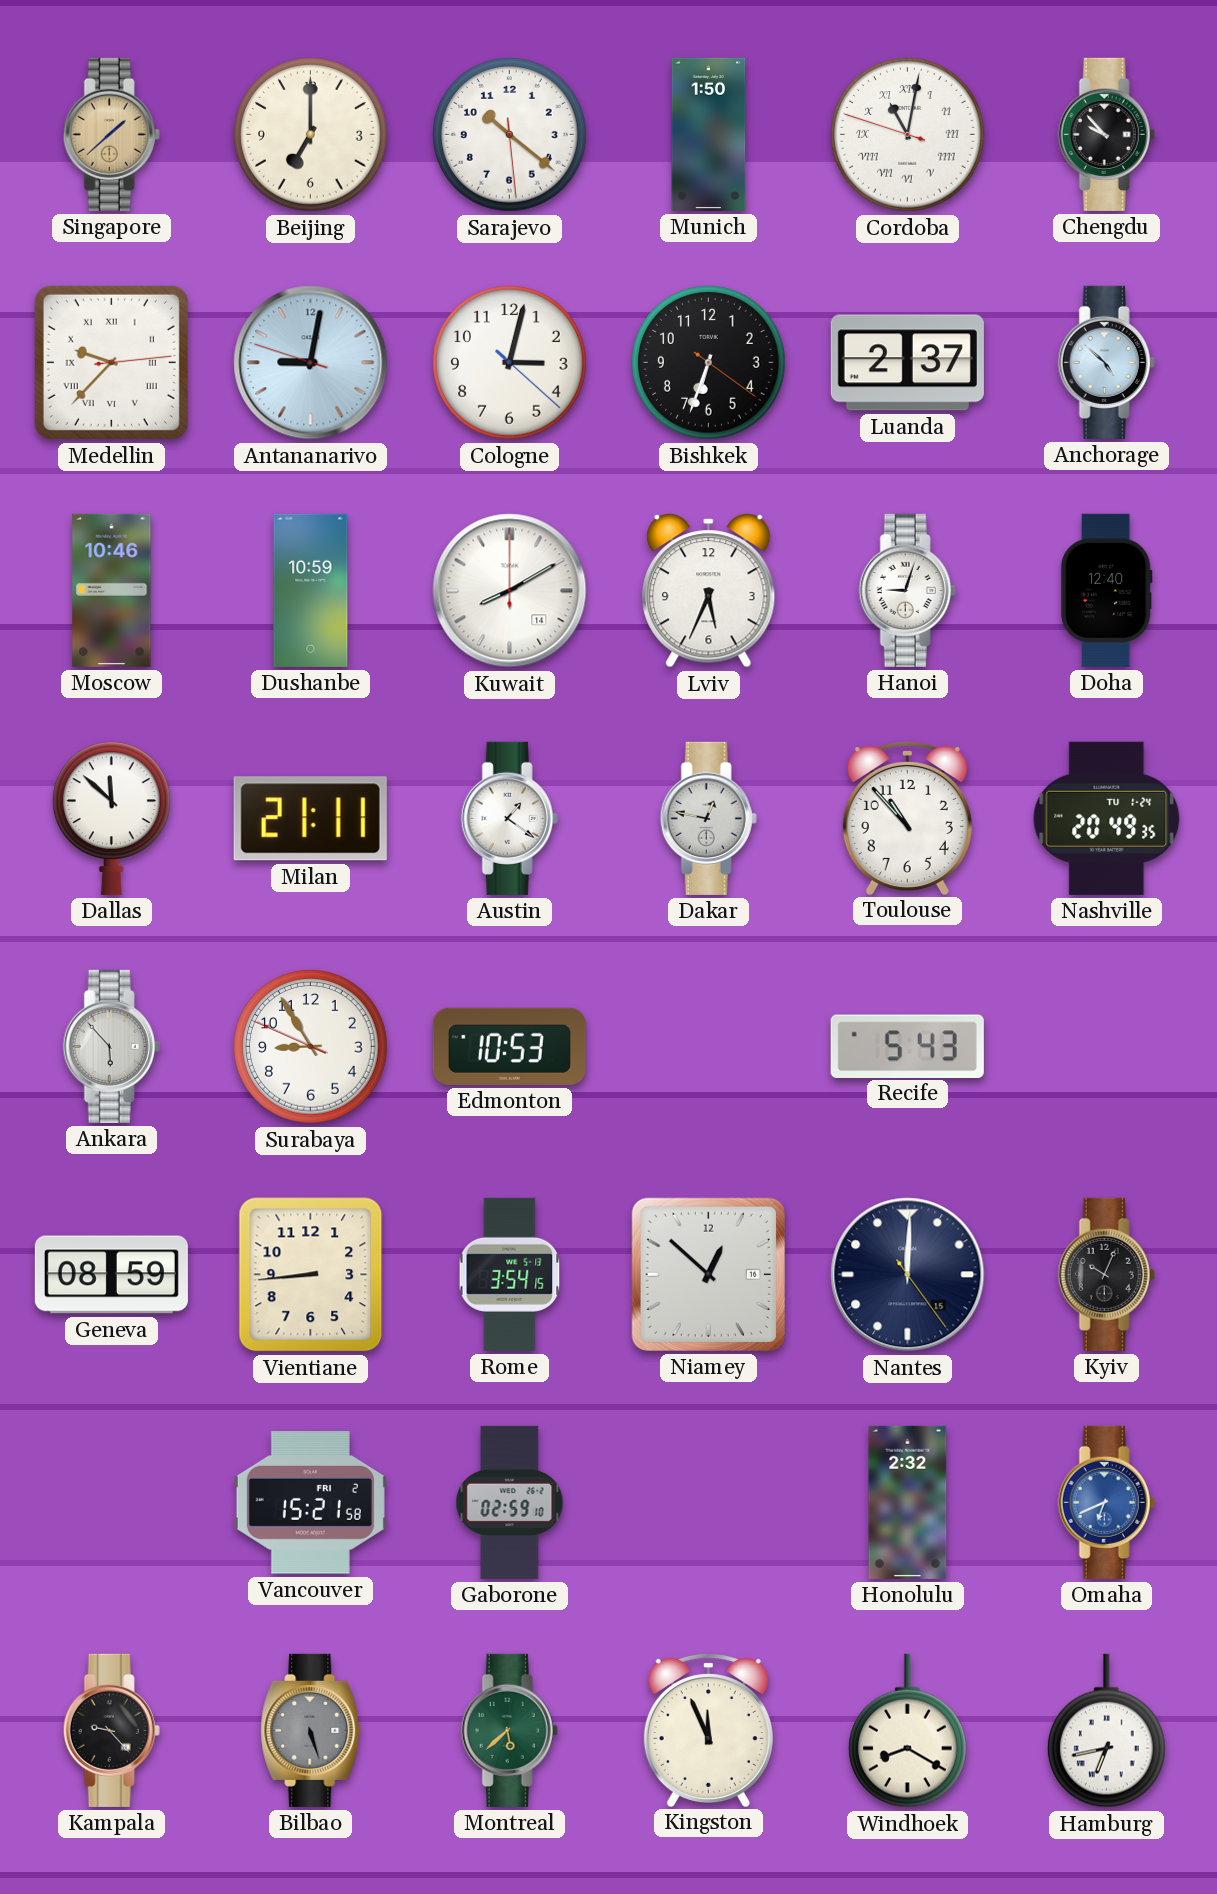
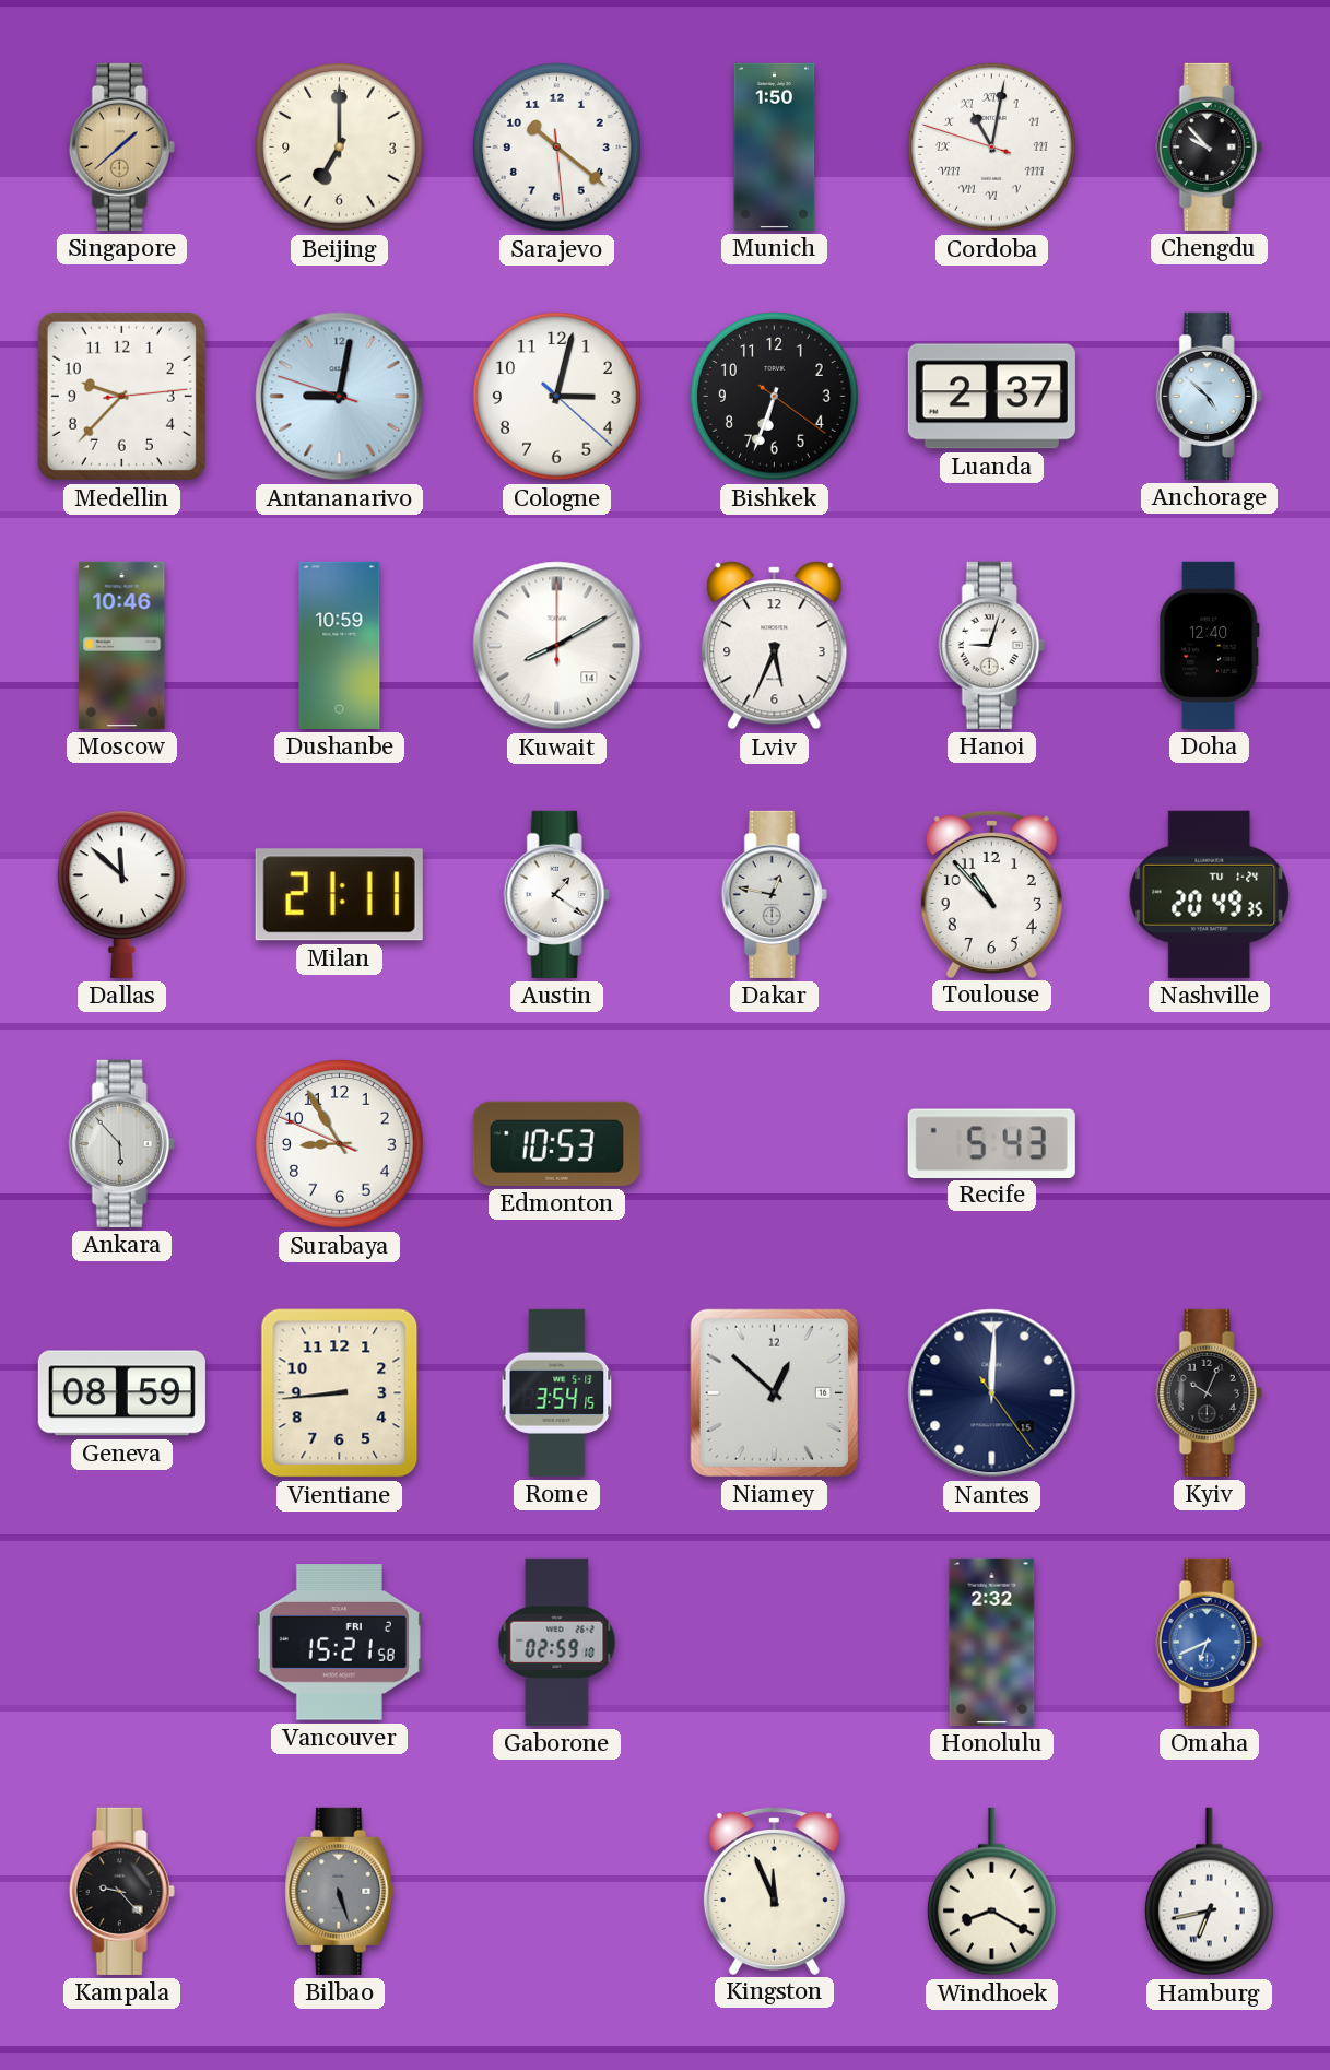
Medellin numerals: Roman -> Arabic
Montreal: 5:38 -> none
